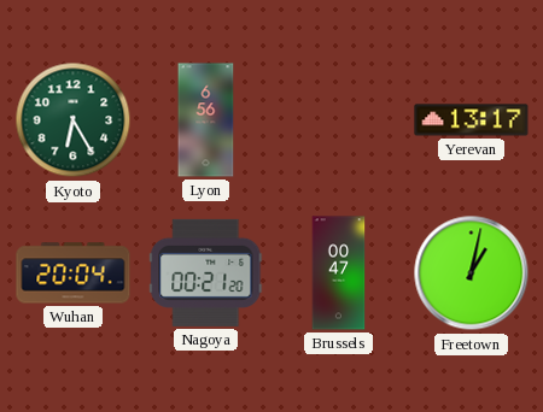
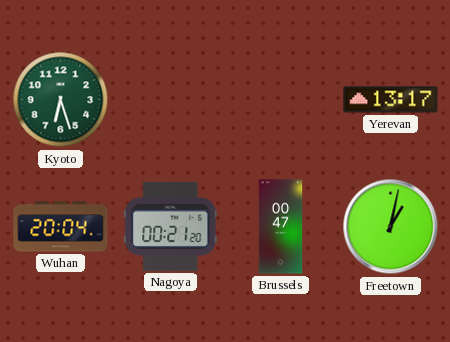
Kyoto: 6:25 -> 6:27
Lyon: 6:56 -> none
